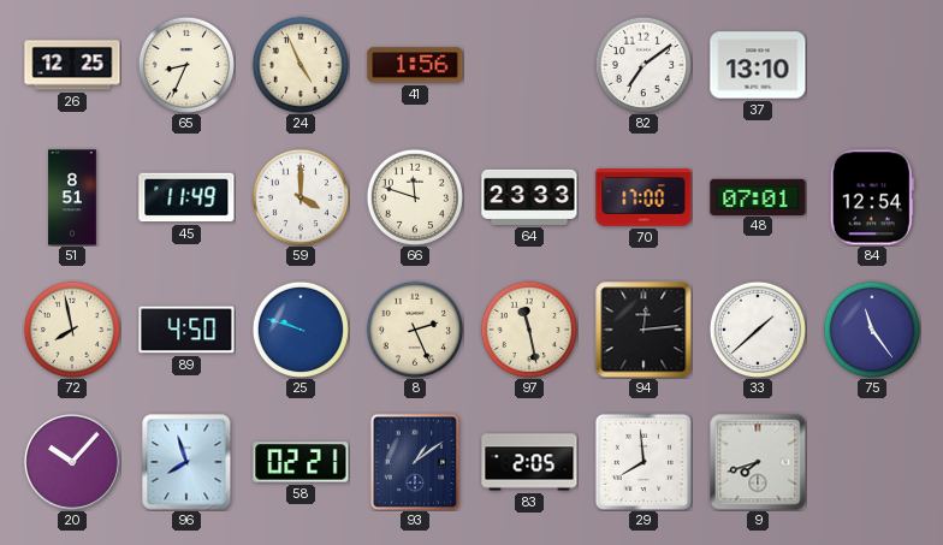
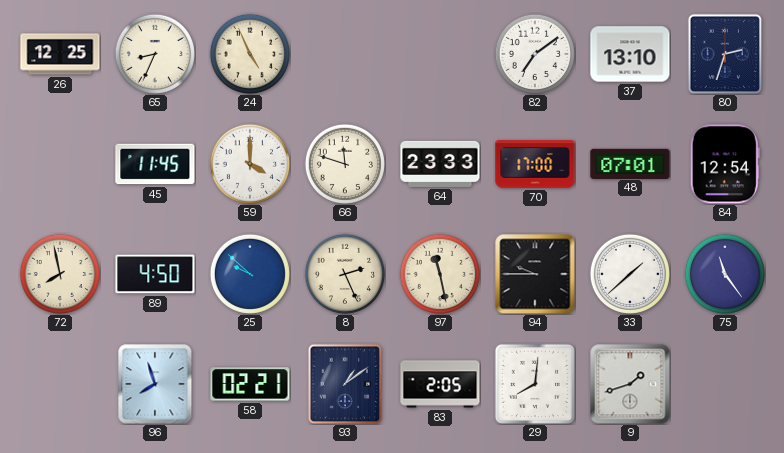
41: 1:56 -> none
80: none -> 2:33
51: 8:51 -> none
45: 11:49 -> 11:45
25: 9:48 -> 9:52
94: 12:14 -> 9:45
20: 10:07 -> none
29: 7:59 -> 8:01
9: 7:42 -> 1:42
